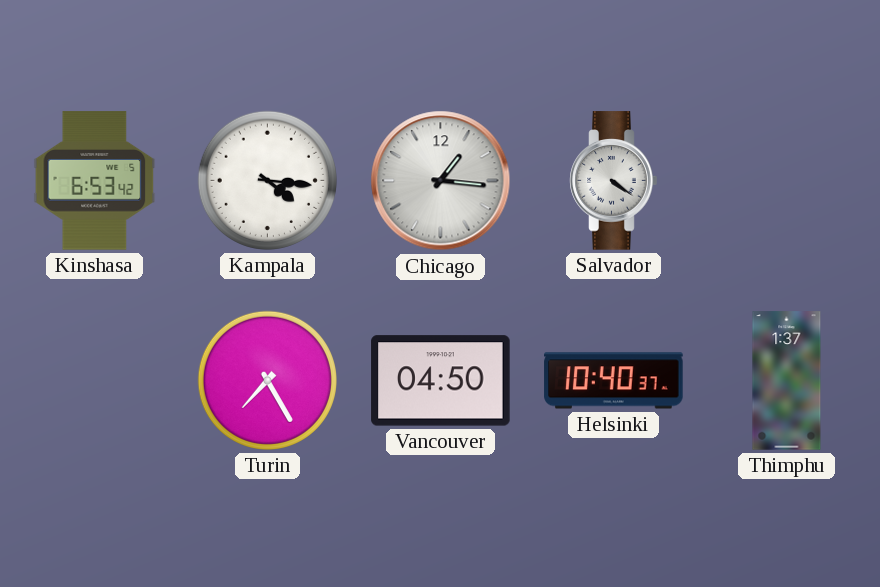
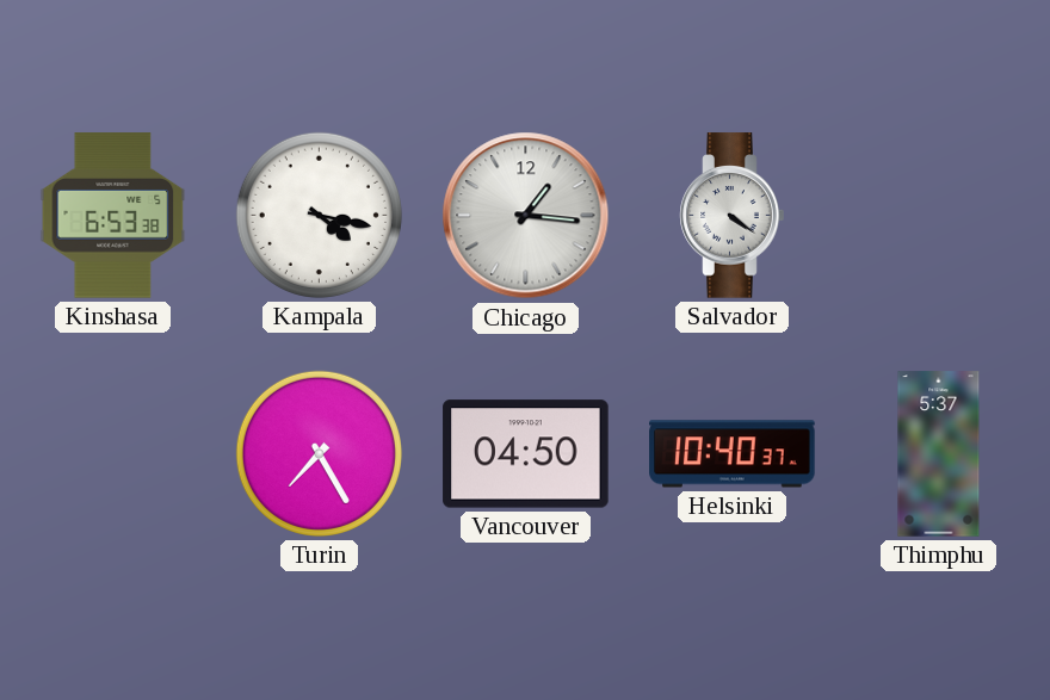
Kinshasa: 6:53:42 -> 6:53:38
Kampala: 4:16 -> 4:17
Thimphu: 1:37 -> 5:37
